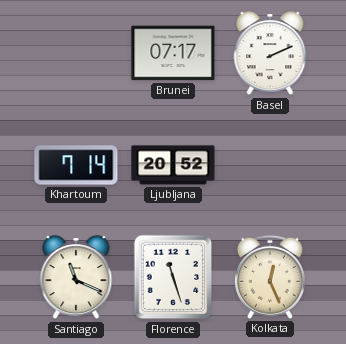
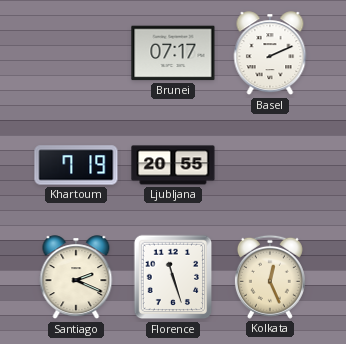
Khartoum: 7:14 -> 7:19
Ljubljana: 20:52 -> 20:55
Santiago: 11:19 -> 2:19
